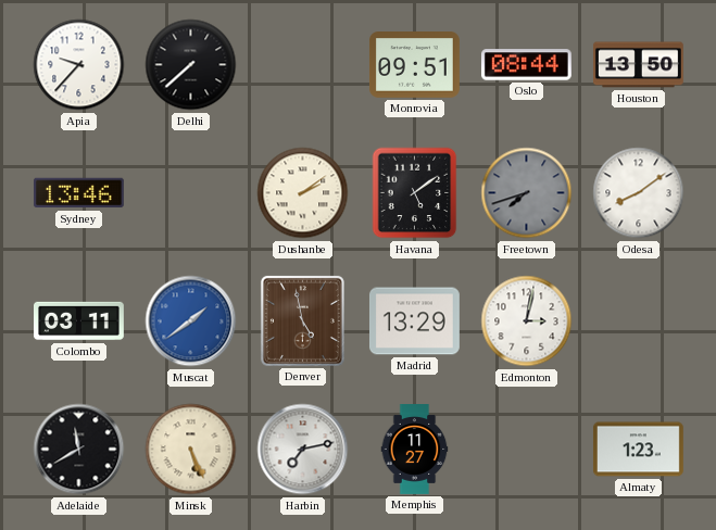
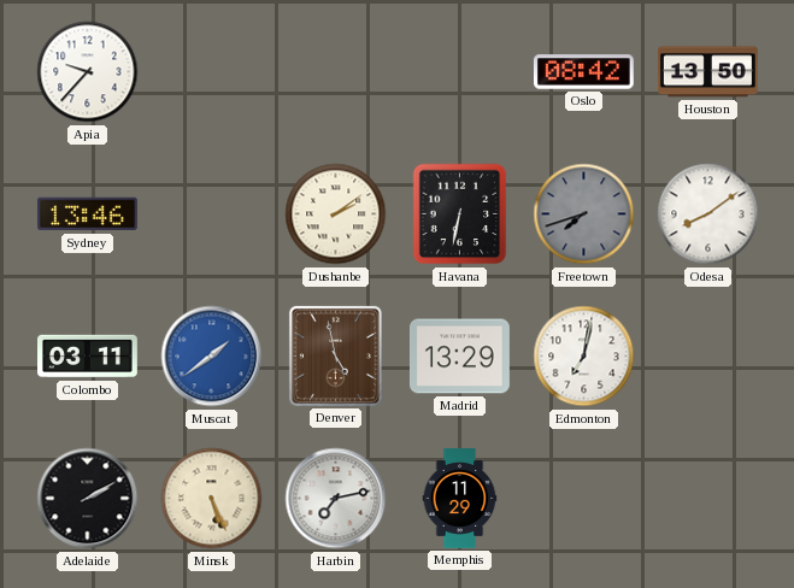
Delhi: 7:38 -> none
Monrovia: 09:51 -> none
Oslo: 08:44 -> 08:42
Havana: 5:09 -> 6:32
Edmonton: 3:02 -> 7:02
Adelaide: 11:40 -> 2:10
Memphis: 11:27 -> 11:29
Almaty: 1:23 -> none
